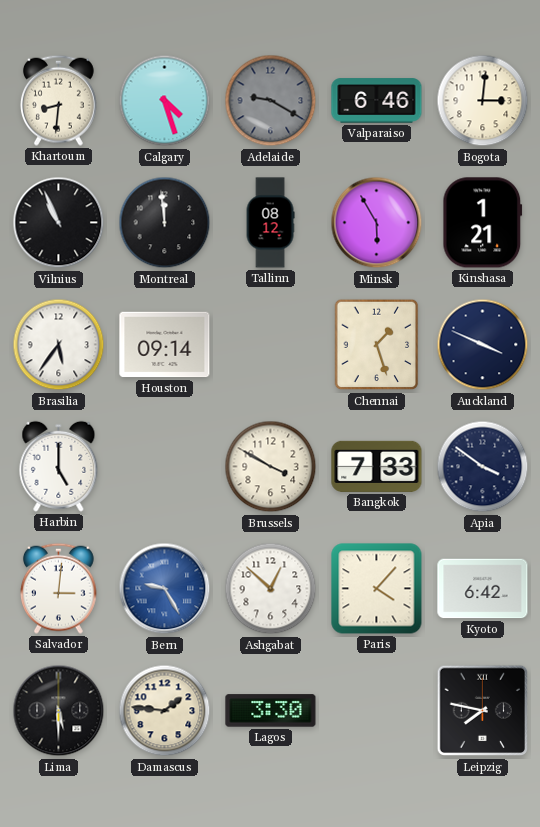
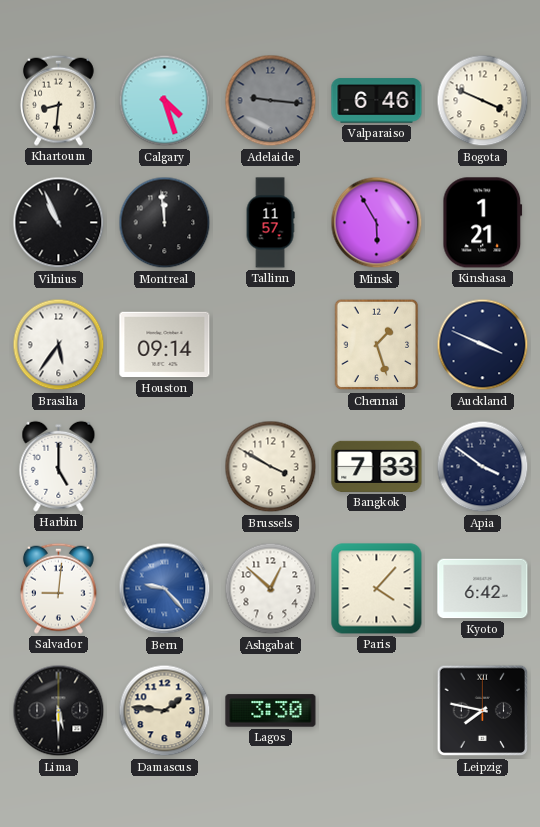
Adelaide: 9:20 -> 9:16
Bogota: 3:01 -> 3:49
Tallinn: 08:12 -> 11:57
Salvador: 3:01 -> 9:01
Bern: 9:25 -> 9:23
